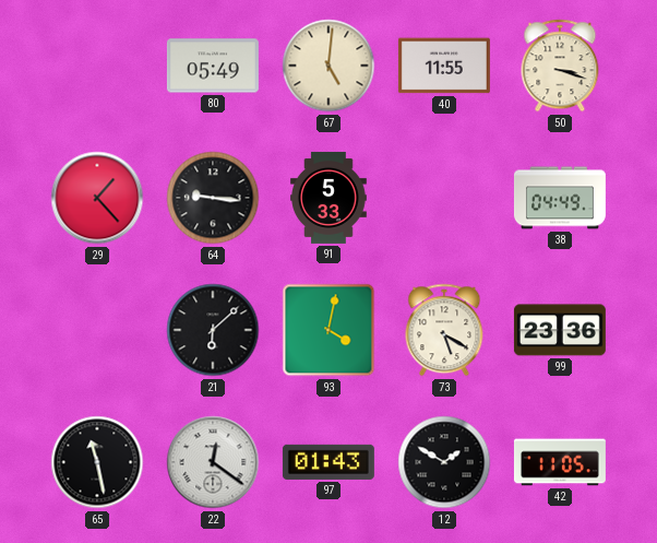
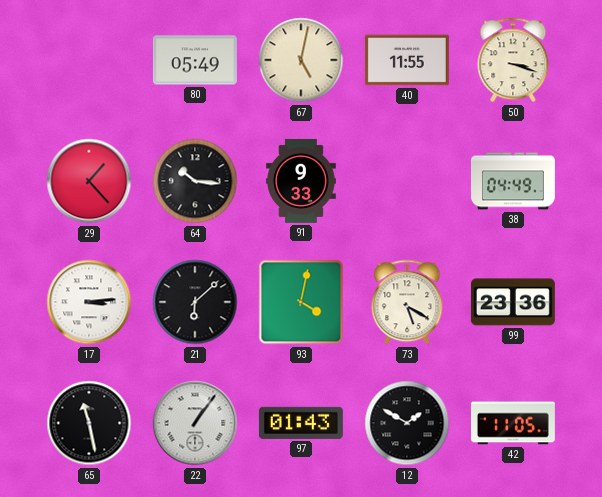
67: 5:01 -> 5:02
64: 9:16 -> 10:16
91: 5:33 -> 9:33
17: none -> 3:14
22: 12:21 -> 1:06
